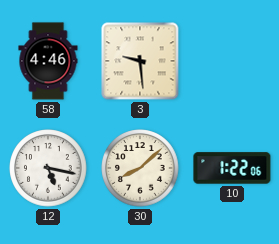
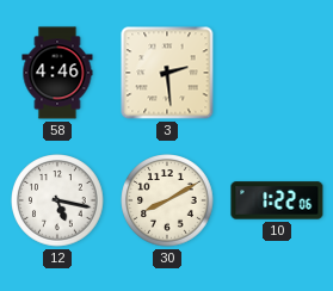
3: 9:29 -> 2:29
30: 8:08 -> 8:10
